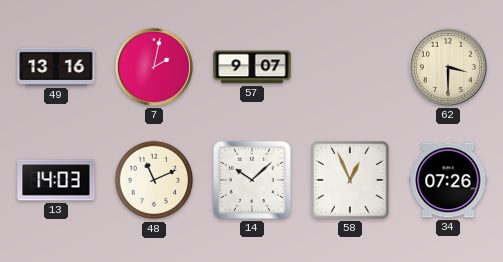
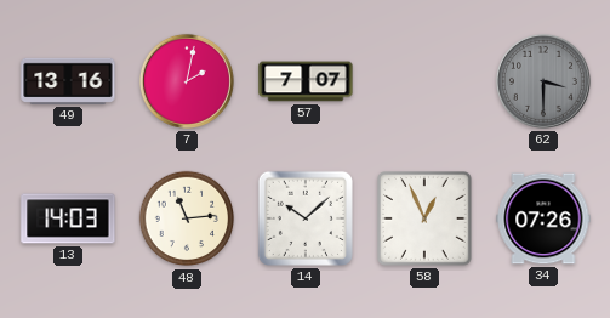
57: 9:07 -> 7:07
62 dial: cream -> grey
48: 11:11 -> 11:14
